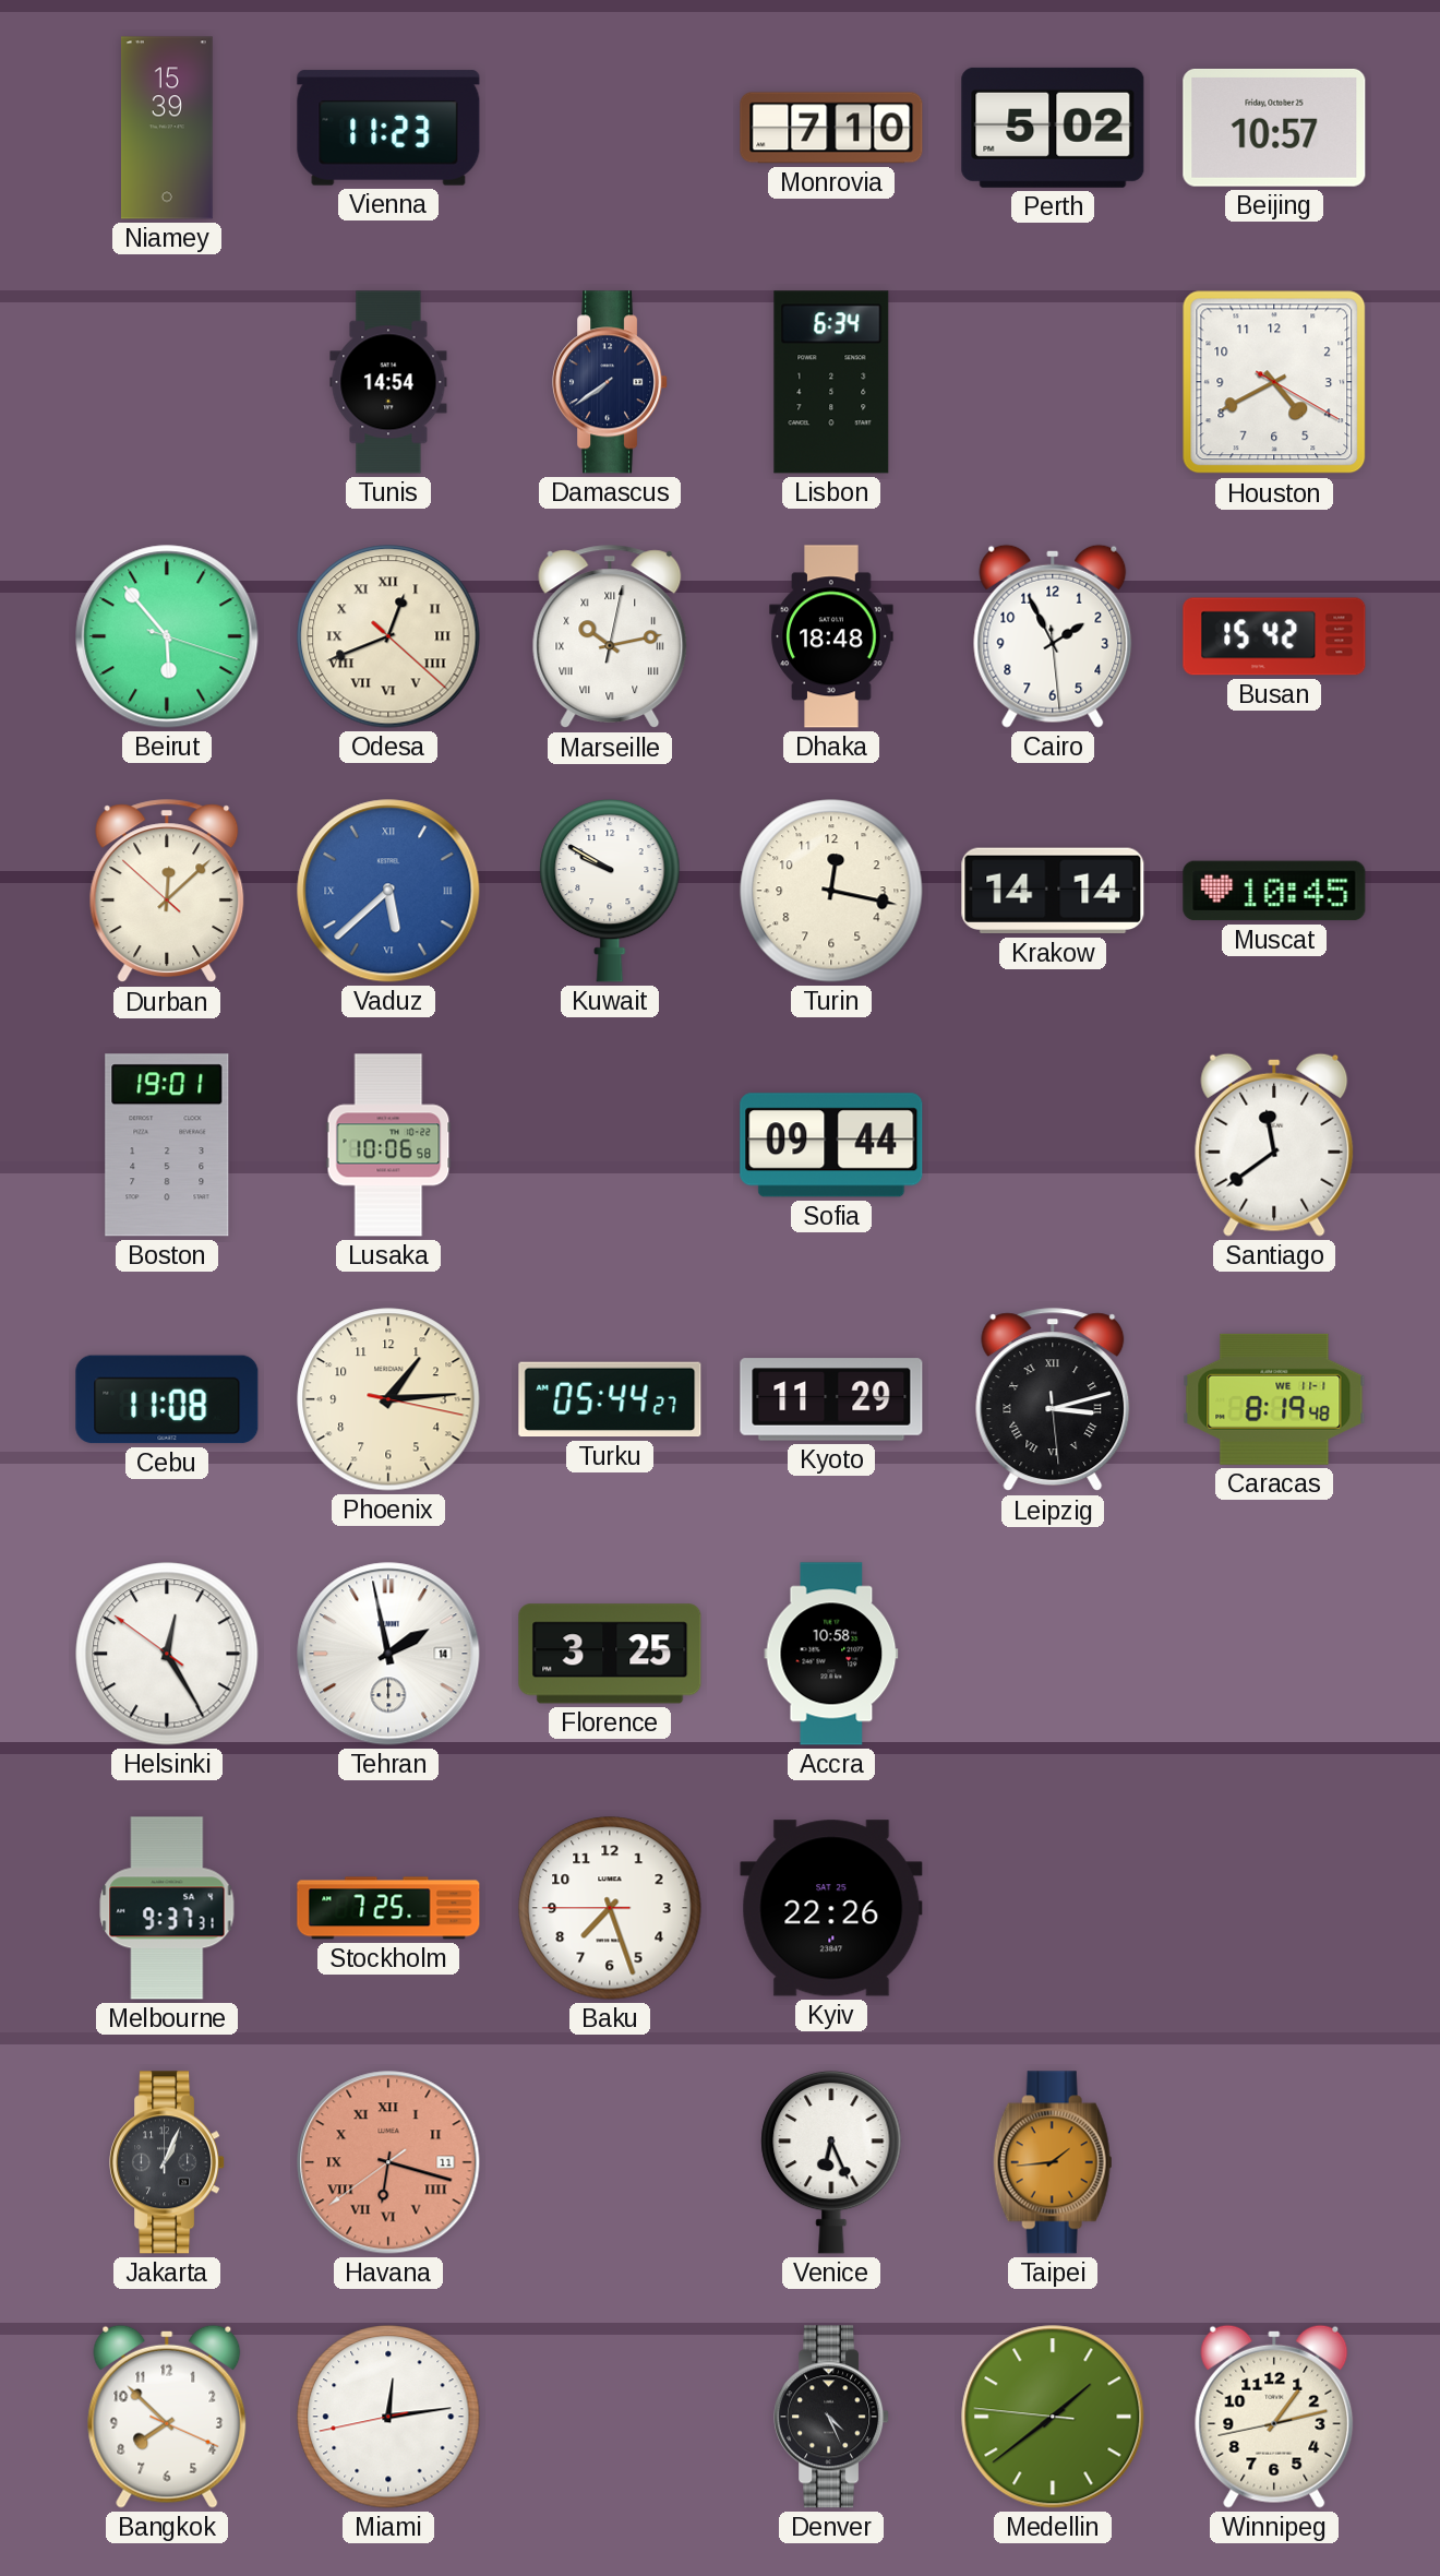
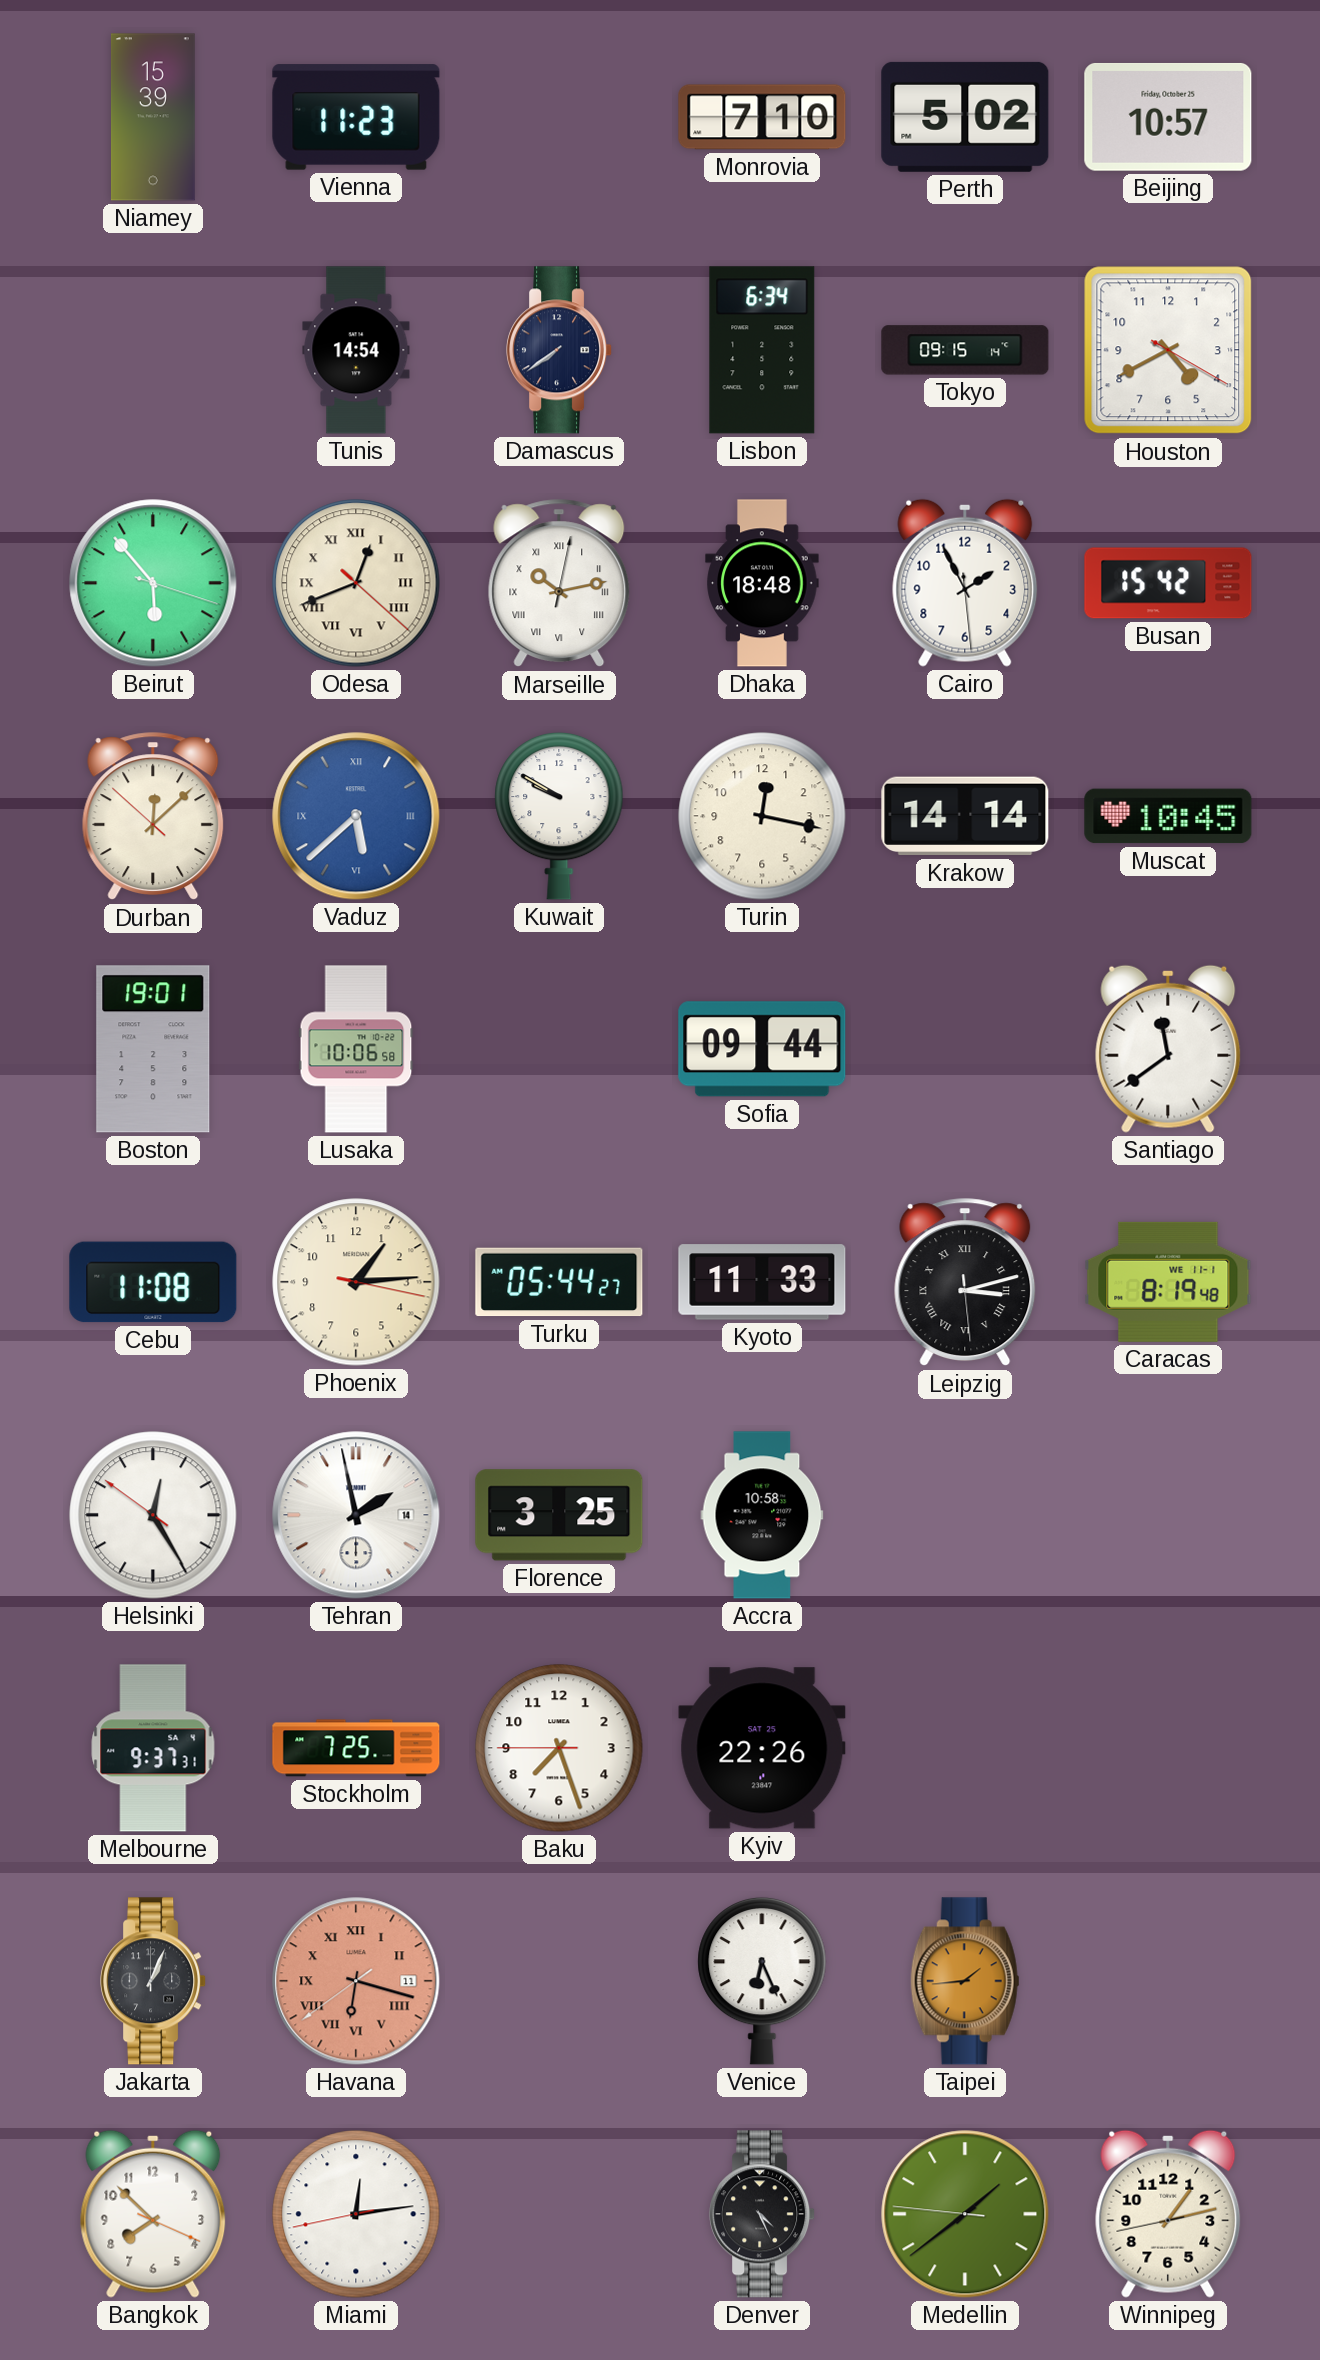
Tokyo: none -> 09:15
Kyoto: 11:29 -> 11:33
